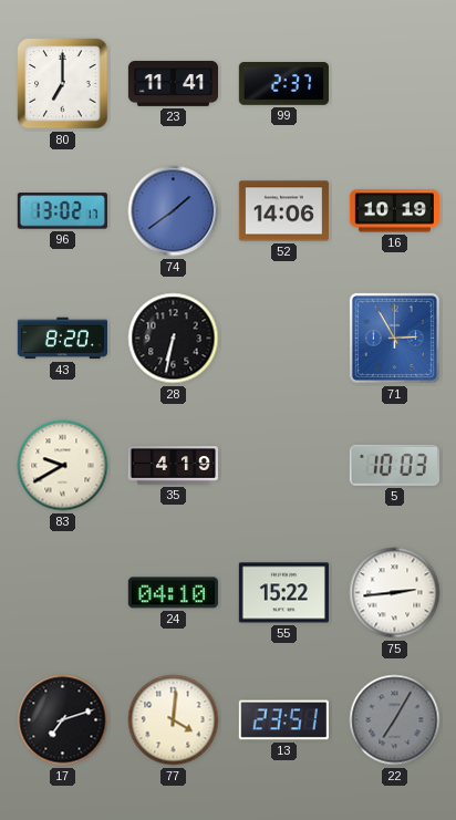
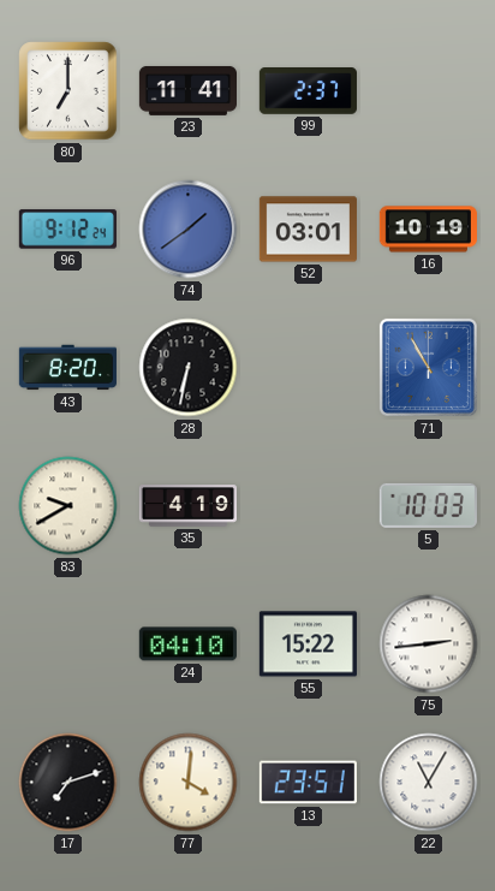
96: 13:02 -> 9:12
52: 14:06 -> 03:01
71: 2:55 -> 10:55
22: 7:05 -> 11:05
22 dial: grey -> white
